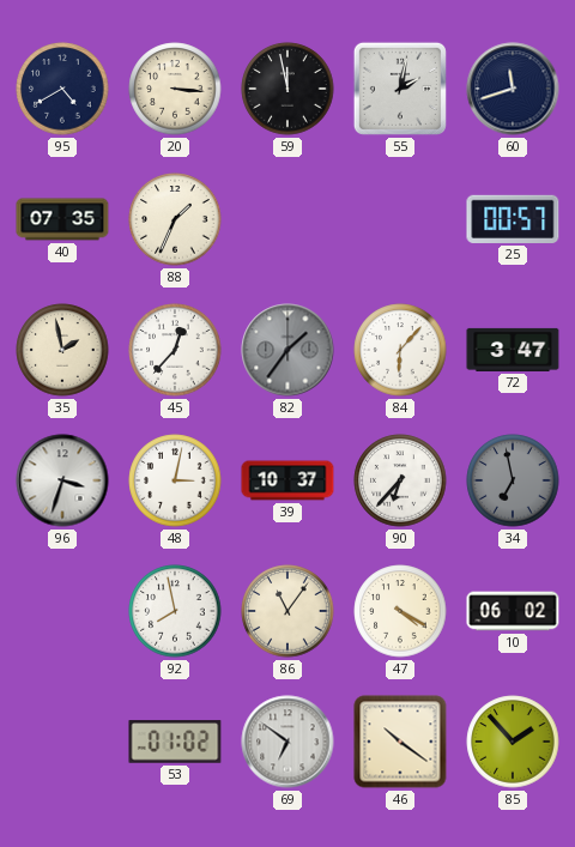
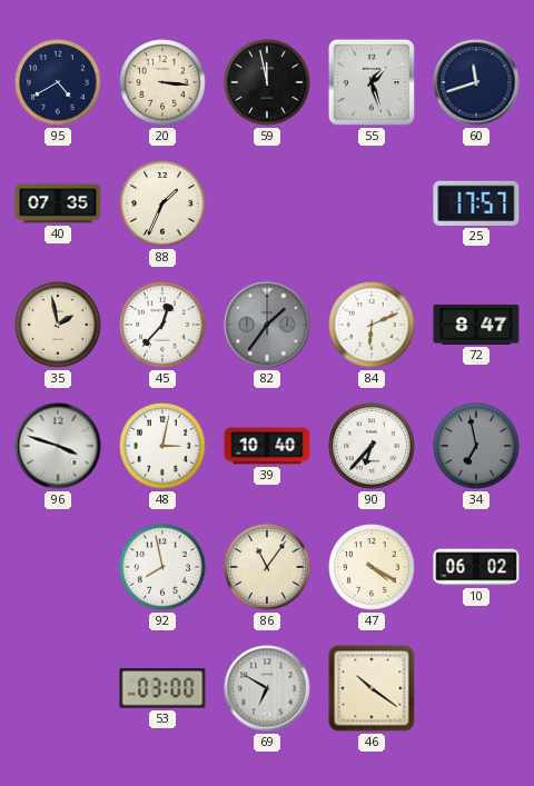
55: 2:02 -> 1:27
25: 00:57 -> 17:57
84: 6:07 -> 6:11
72: 3:47 -> 8:47
96: 3:33 -> 3:48
39: 10:37 -> 10:40
53: 01:02 -> 03:00
69: 6:51 -> 6:50
85: 1:53 -> none
